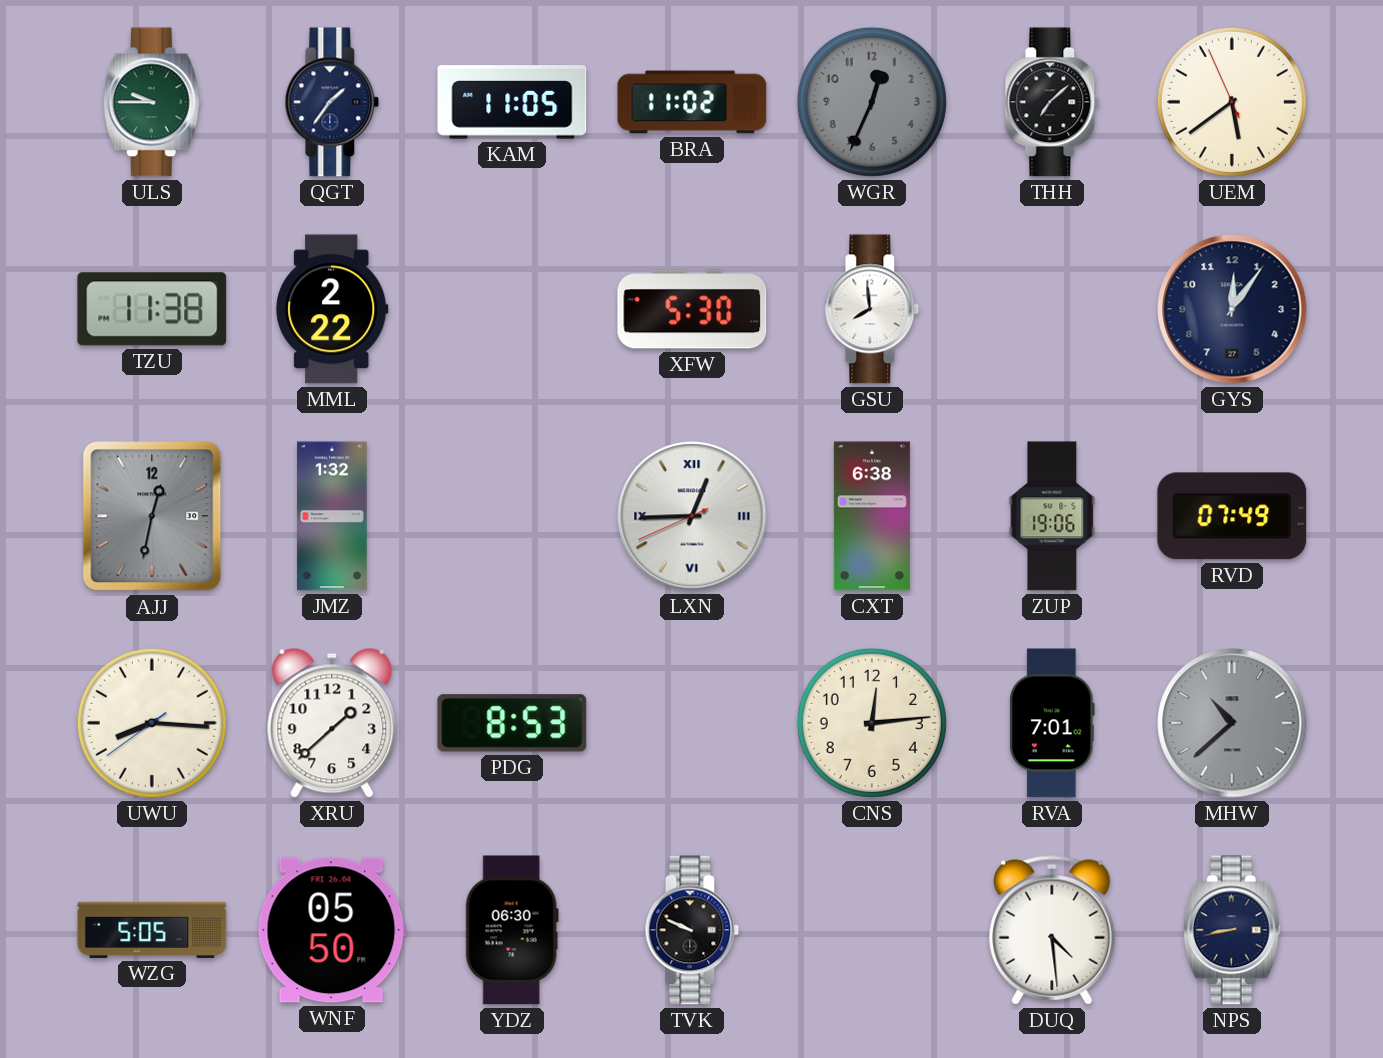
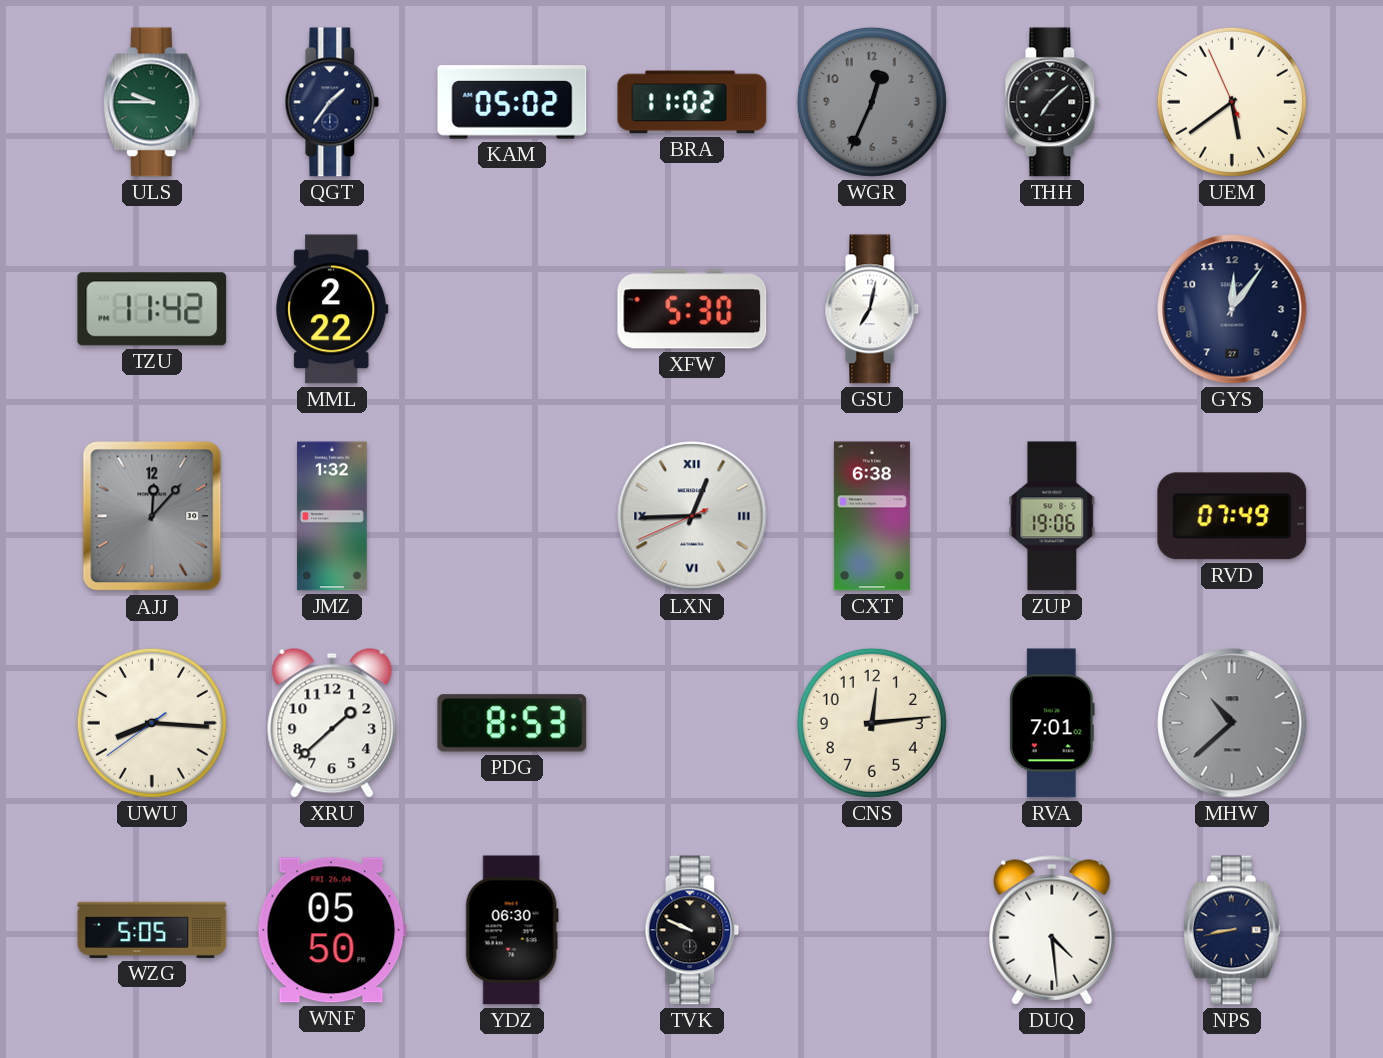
KAM: 11:05 -> 05:02
TZU: 11:38 -> 11:42
GSU: 7:59 -> 7:02
AJJ: 12:32 -> 12:07
